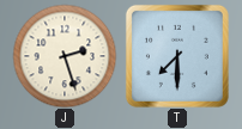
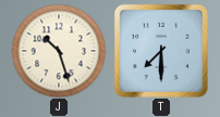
J: 2:27 -> 10:27
